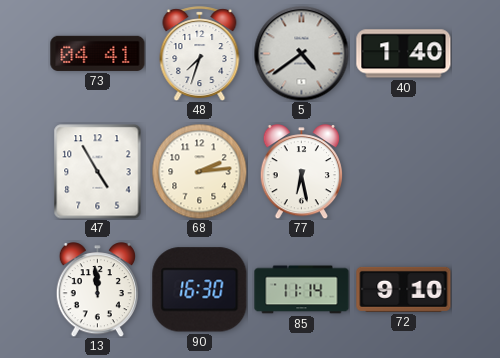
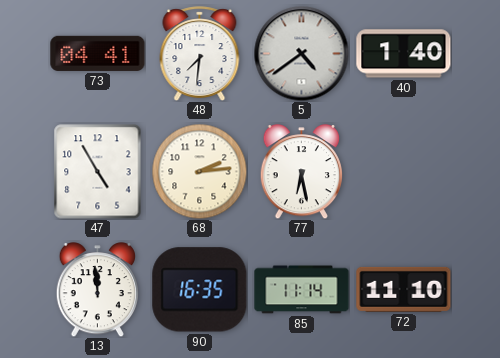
48: 7:33 -> 7:31
90: 16:30 -> 16:35
72: 9:10 -> 11:10
